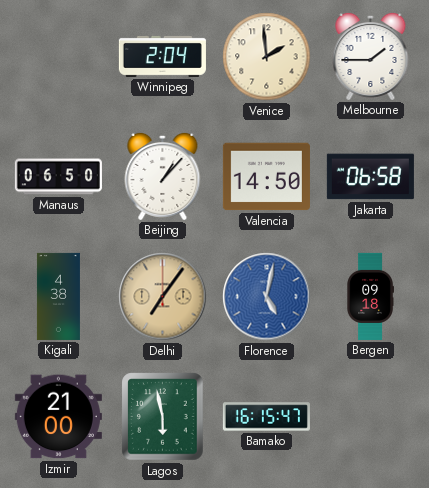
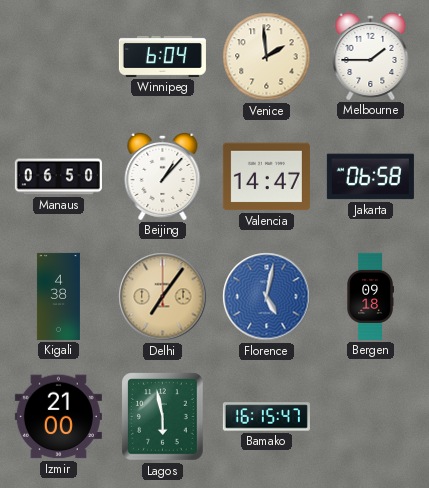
Winnipeg: 2:04 -> 6:04
Valencia: 14:50 -> 14:47
